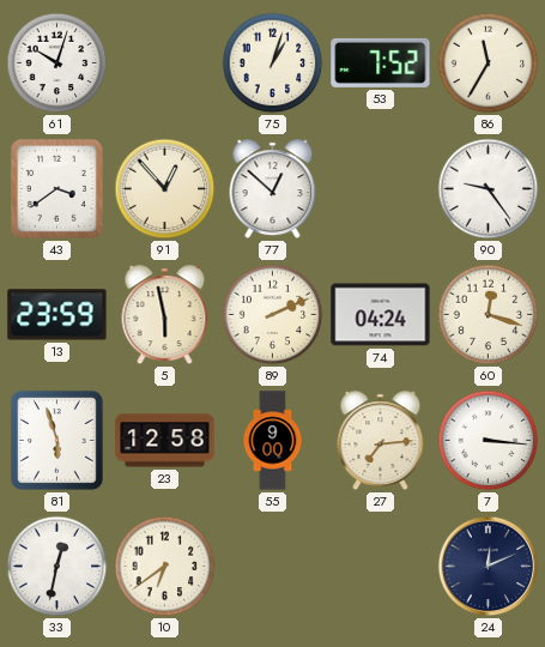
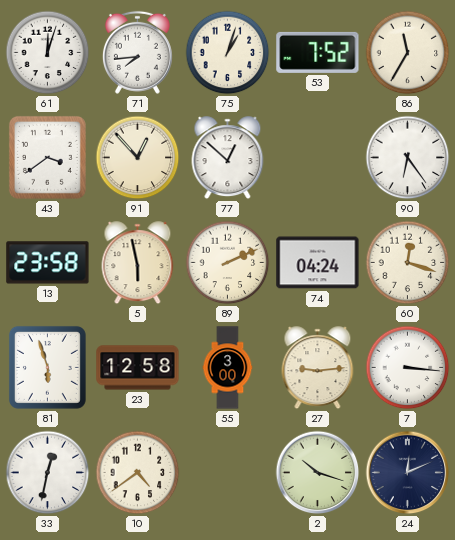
61: 10:03 -> 12:03
71: none -> 7:44
90: 9:24 -> 6:24
13: 23:59 -> 23:58
55: 9:00 -> 3:00
27: 7:14 -> 9:14
10: 6:39 -> 4:39
2: none -> 10:18
